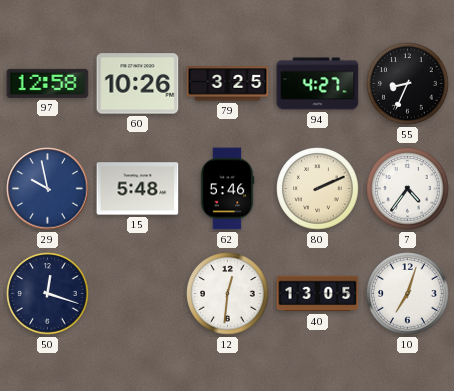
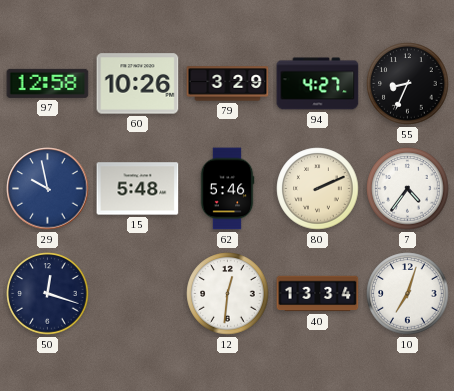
79: 3:25 -> 3:29
40: 13:05 -> 13:34
